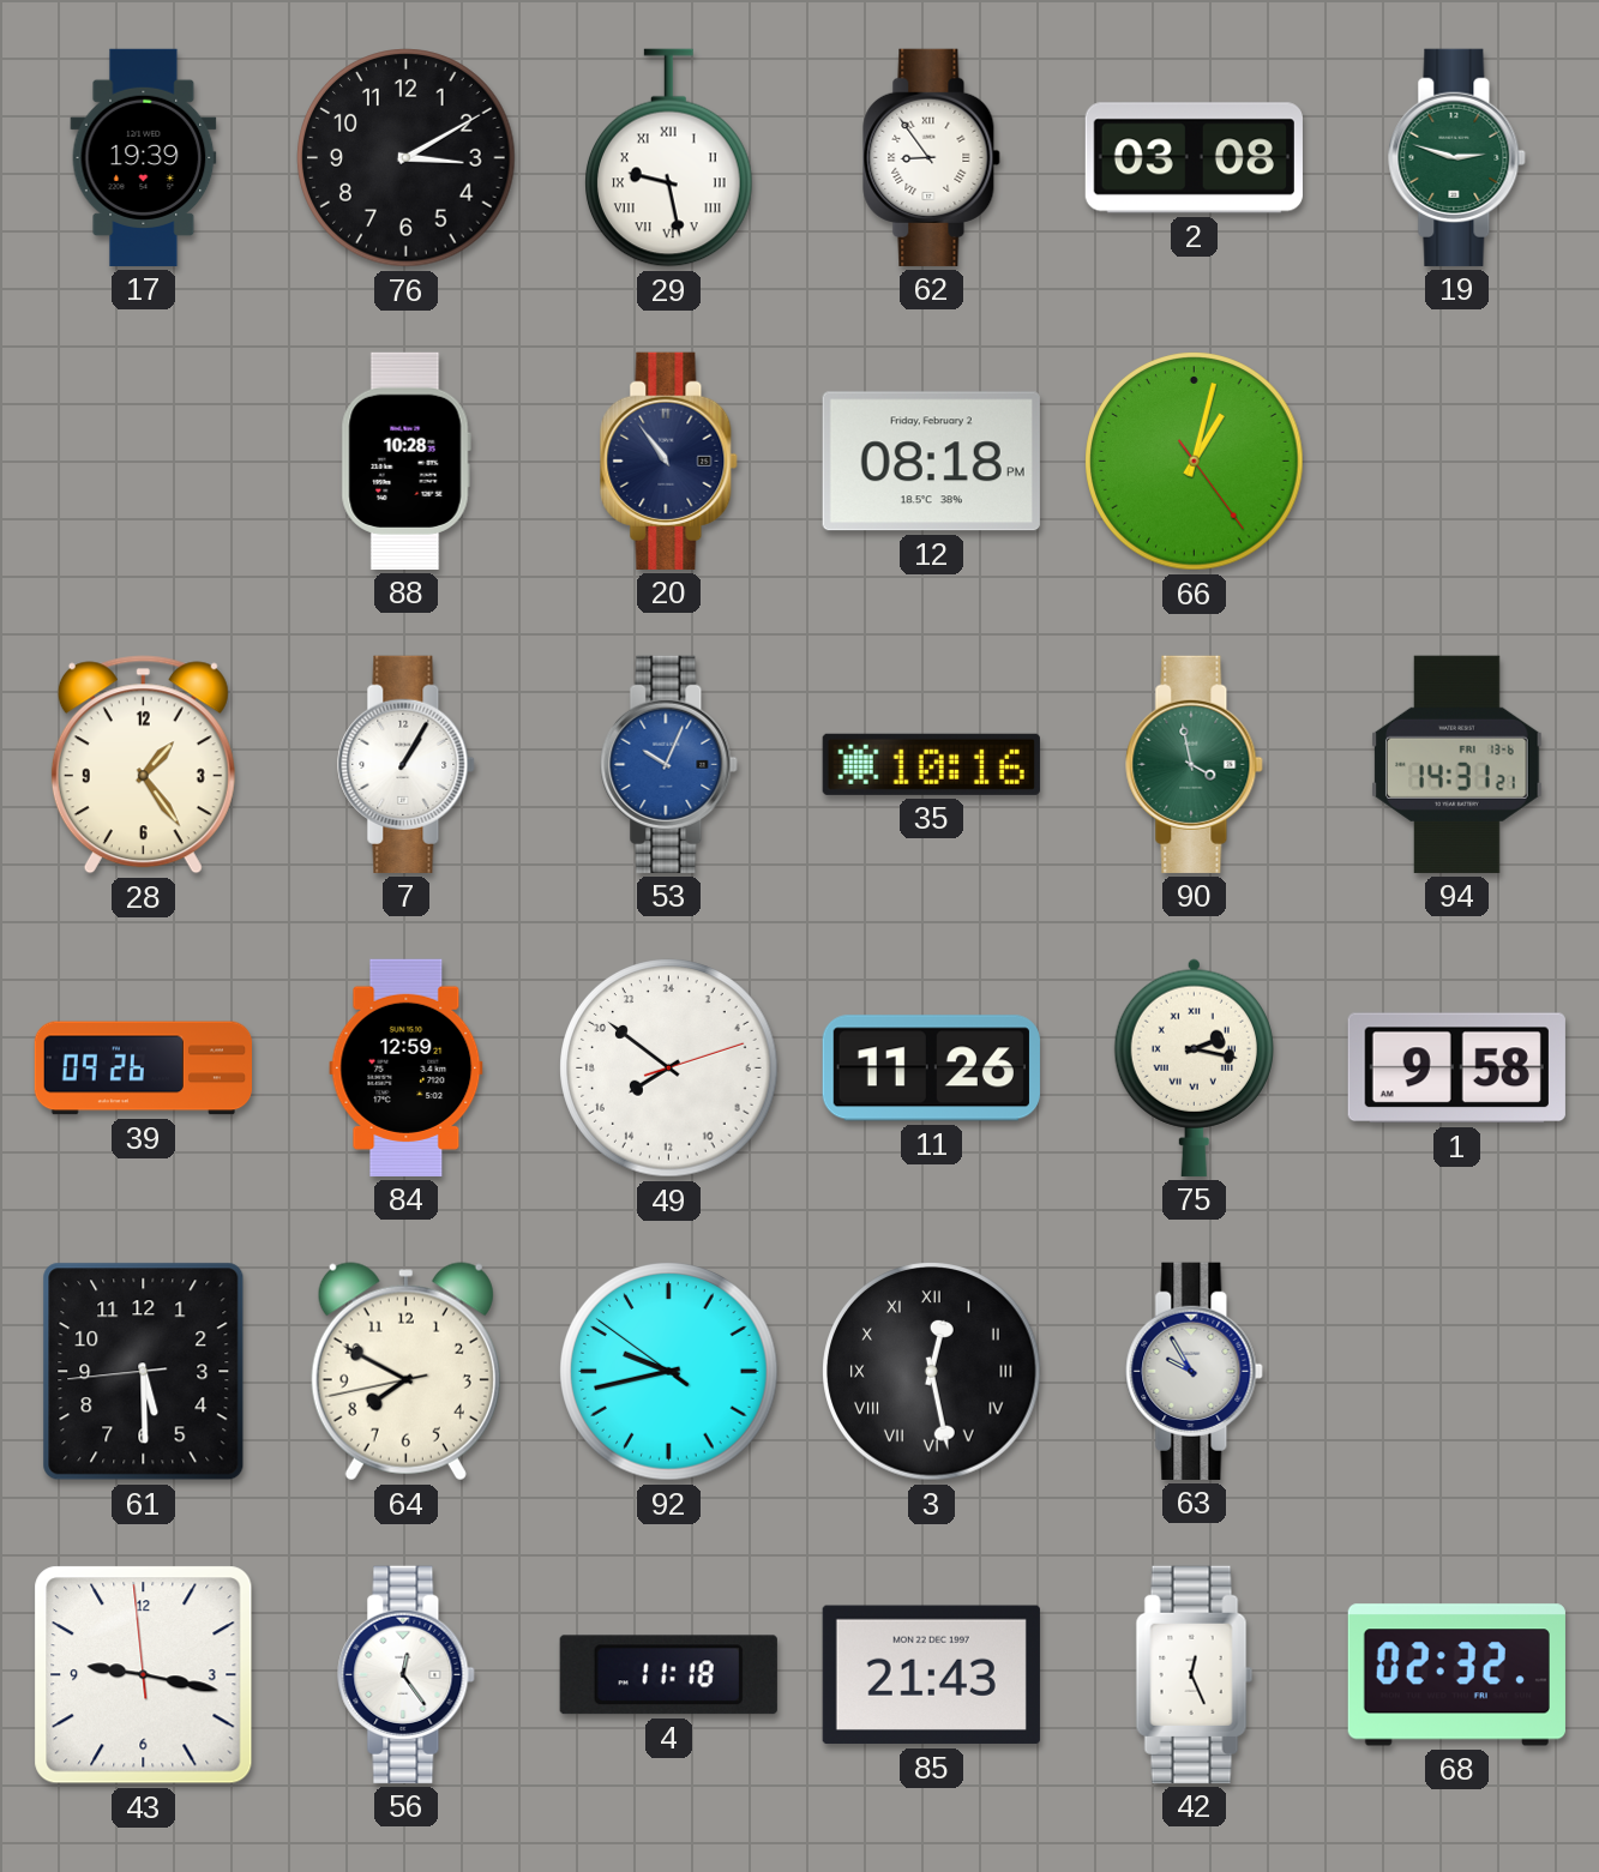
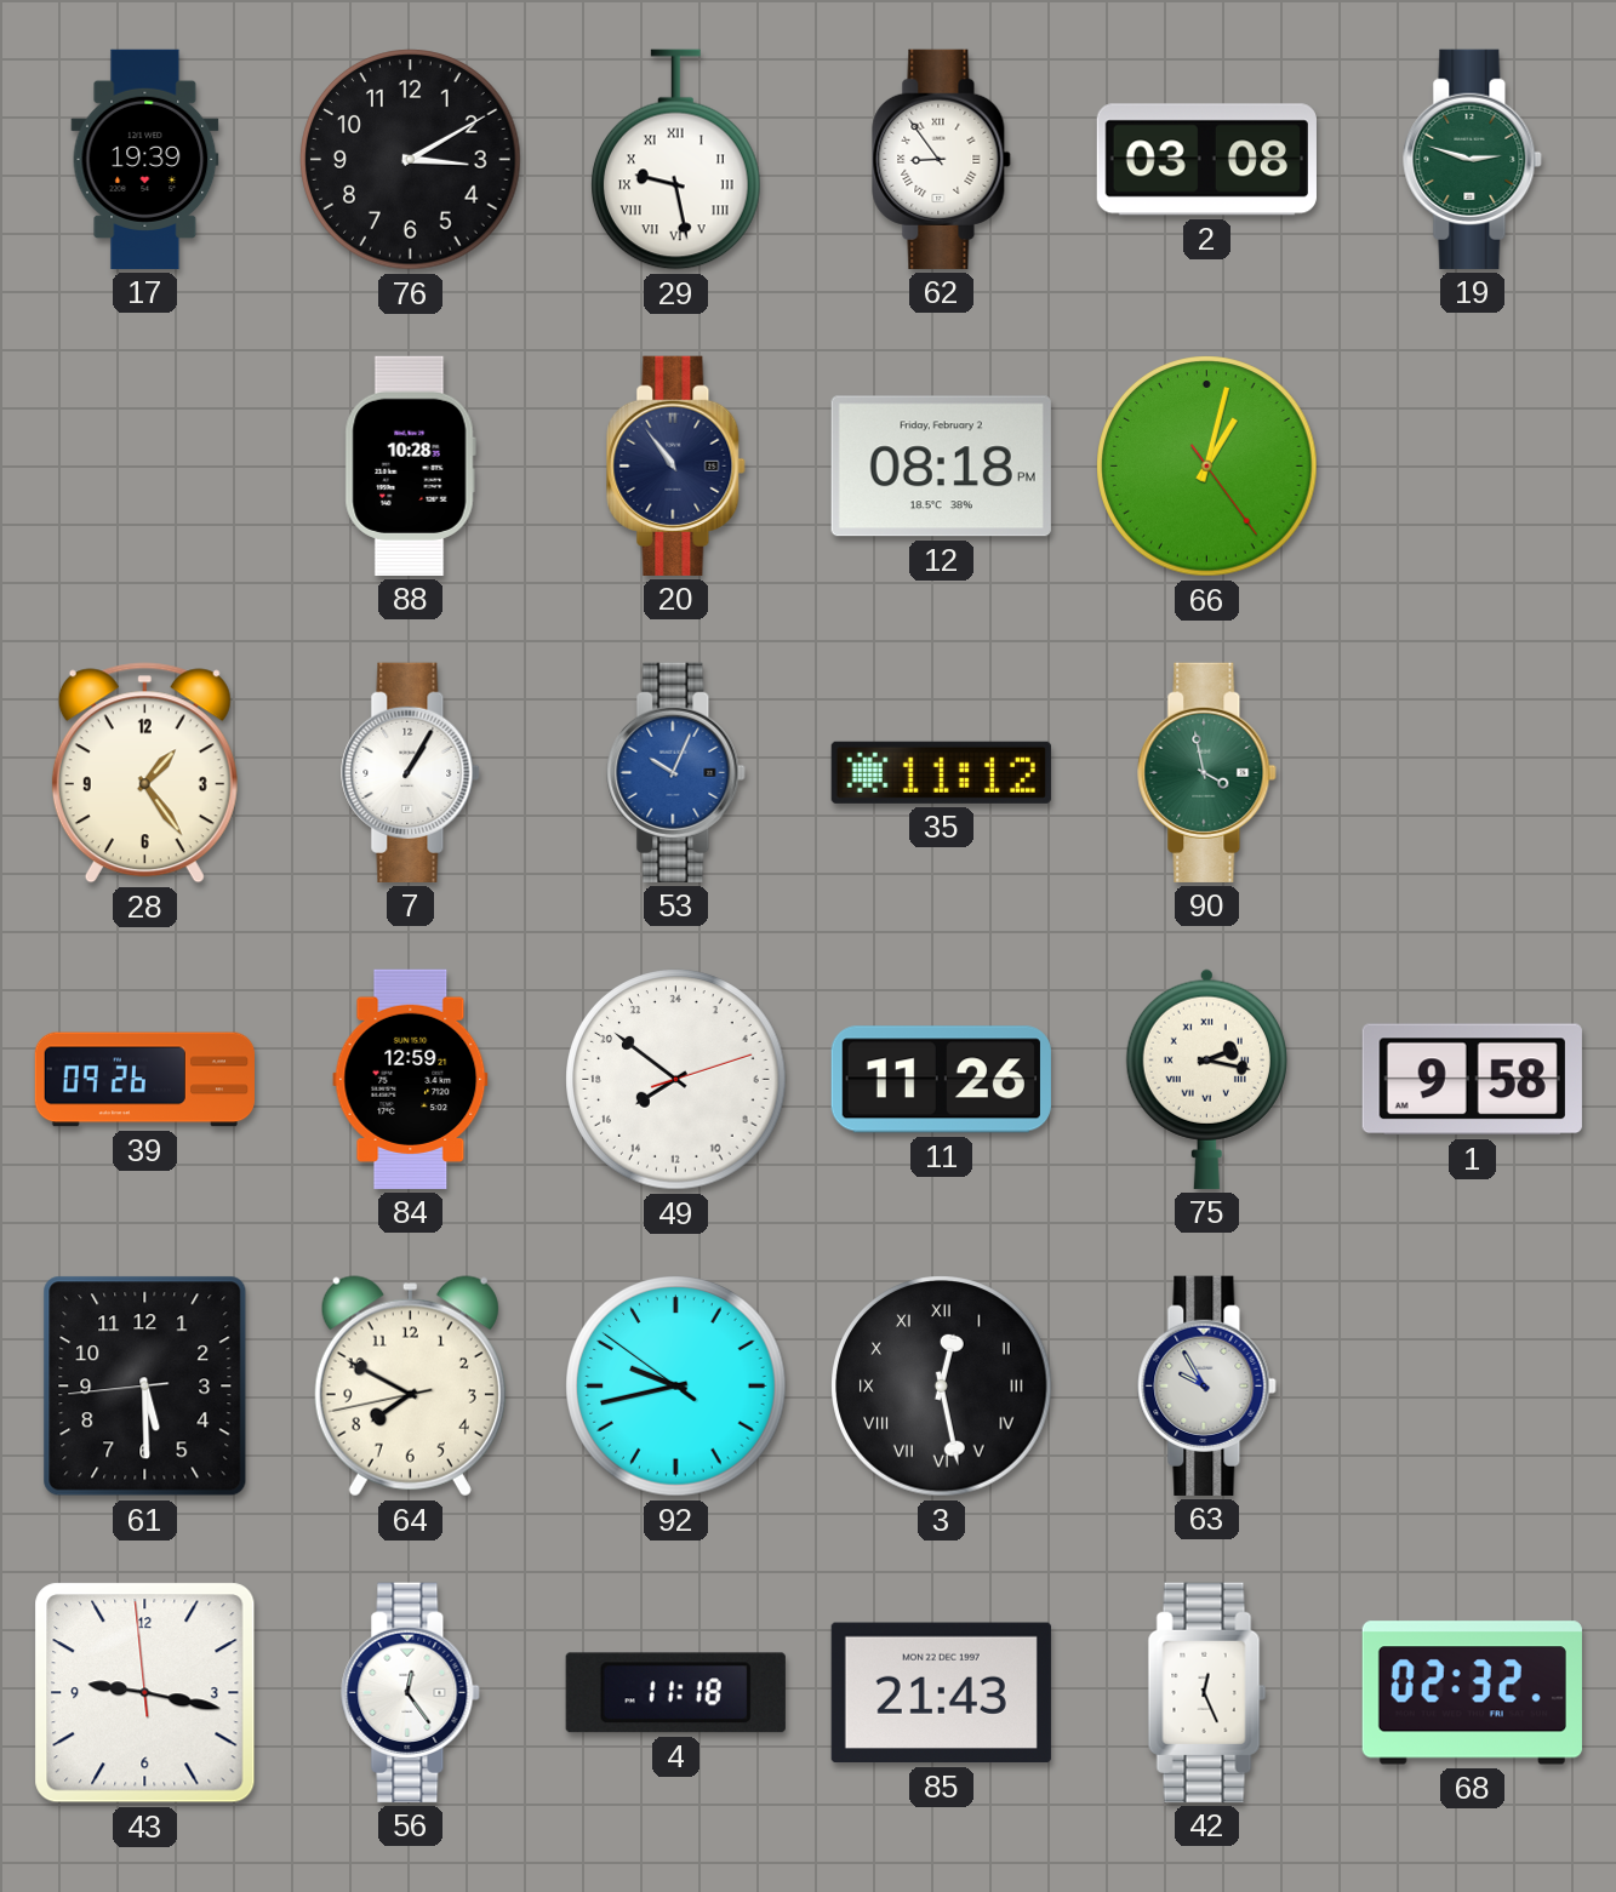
35: 10:16 -> 11:12
94: 14:31 -> none
